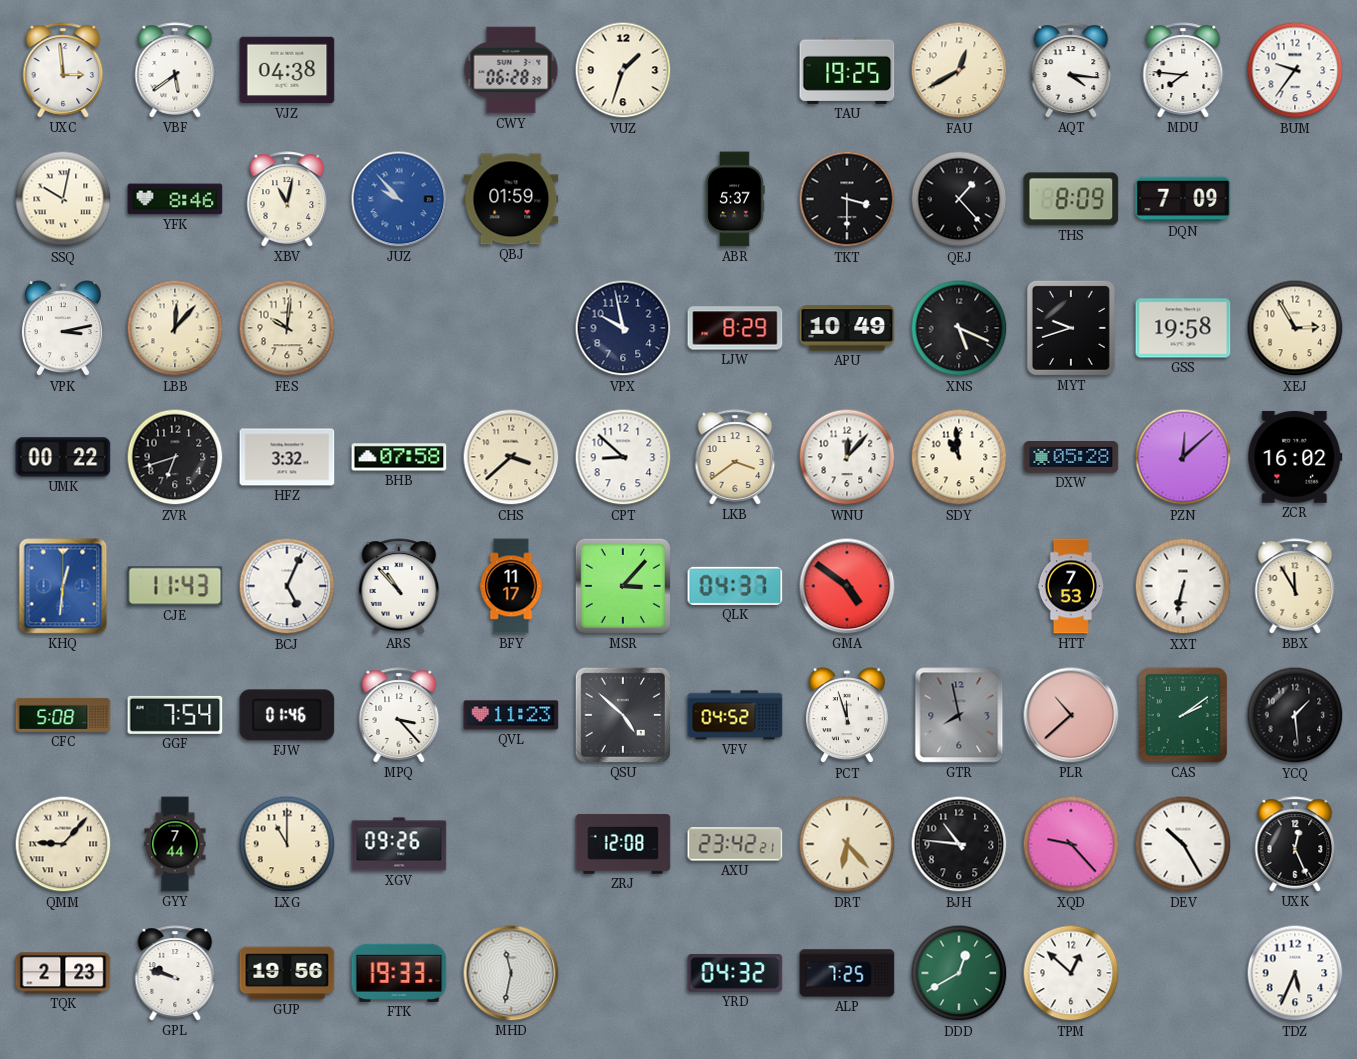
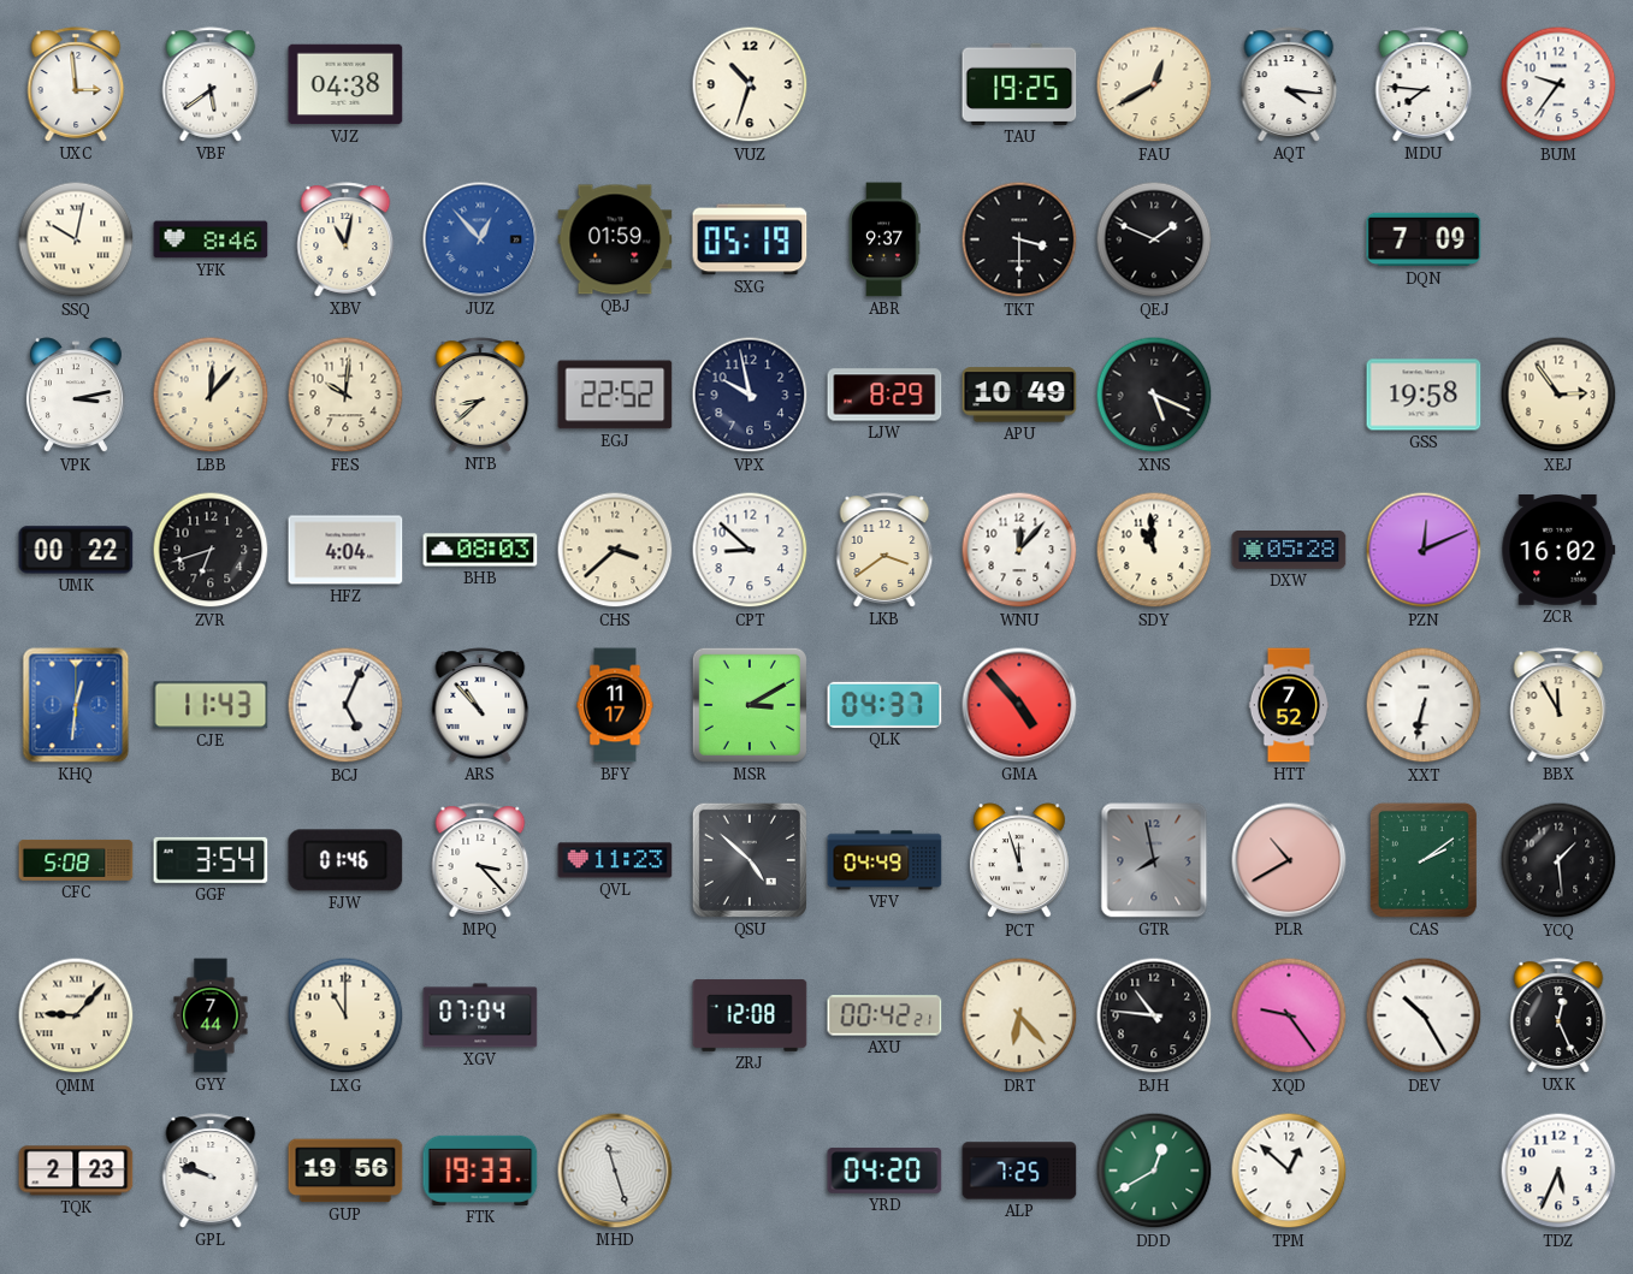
CWY: 06:28 -> none
VUZ: 1:33 -> 10:33
JUZ: 9:53 -> 12:53
SXG: none -> 05:19
ABR: 5:37 -> 9:37
QEJ: 1:23 -> 1:49
THS: 8:09 -> none
NTB: none -> 8:38
EGJ: none -> 22:52
MYT: 9:42 -> none
XEJ: 2:55 -> 2:54
HFZ: 3:32 -> 4:04
BHB: 07:58 -> 08:03
PZN: 12:08 -> 12:11
MSR: 3:07 -> 3:10
GMA: 4:51 -> 4:53
HTT: 7:53 -> 7:52
GGF: 7:54 -> 3:54
VFV: 04:52 -> 04:49
PLR: 10:38 -> 10:40
XGV: 09:26 -> 07:04
AXU: 23:42 -> 00:42
XQD: 9:23 -> 9:24
MHD: 11:32 -> 11:27
YRD: 04:32 -> 04:20
